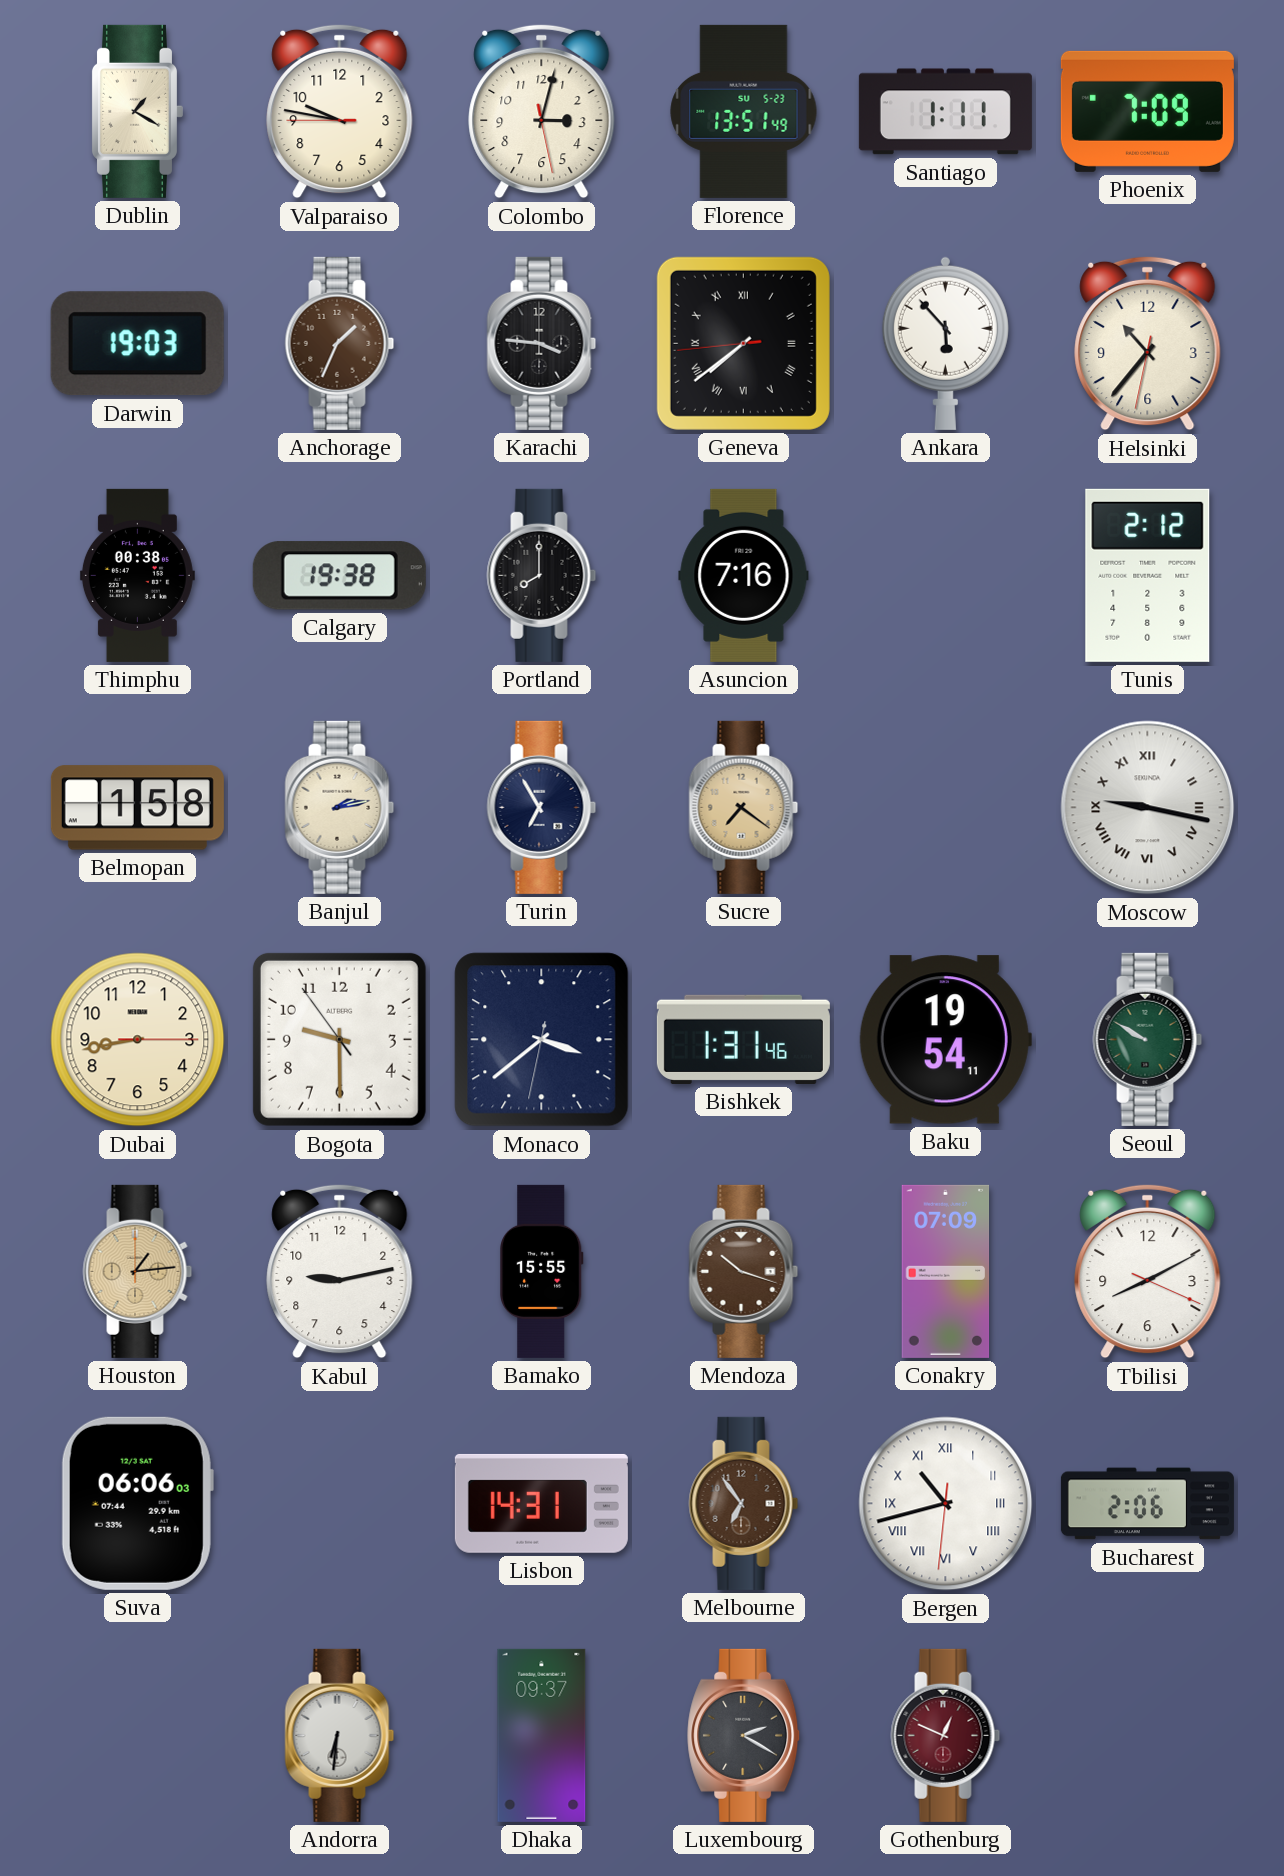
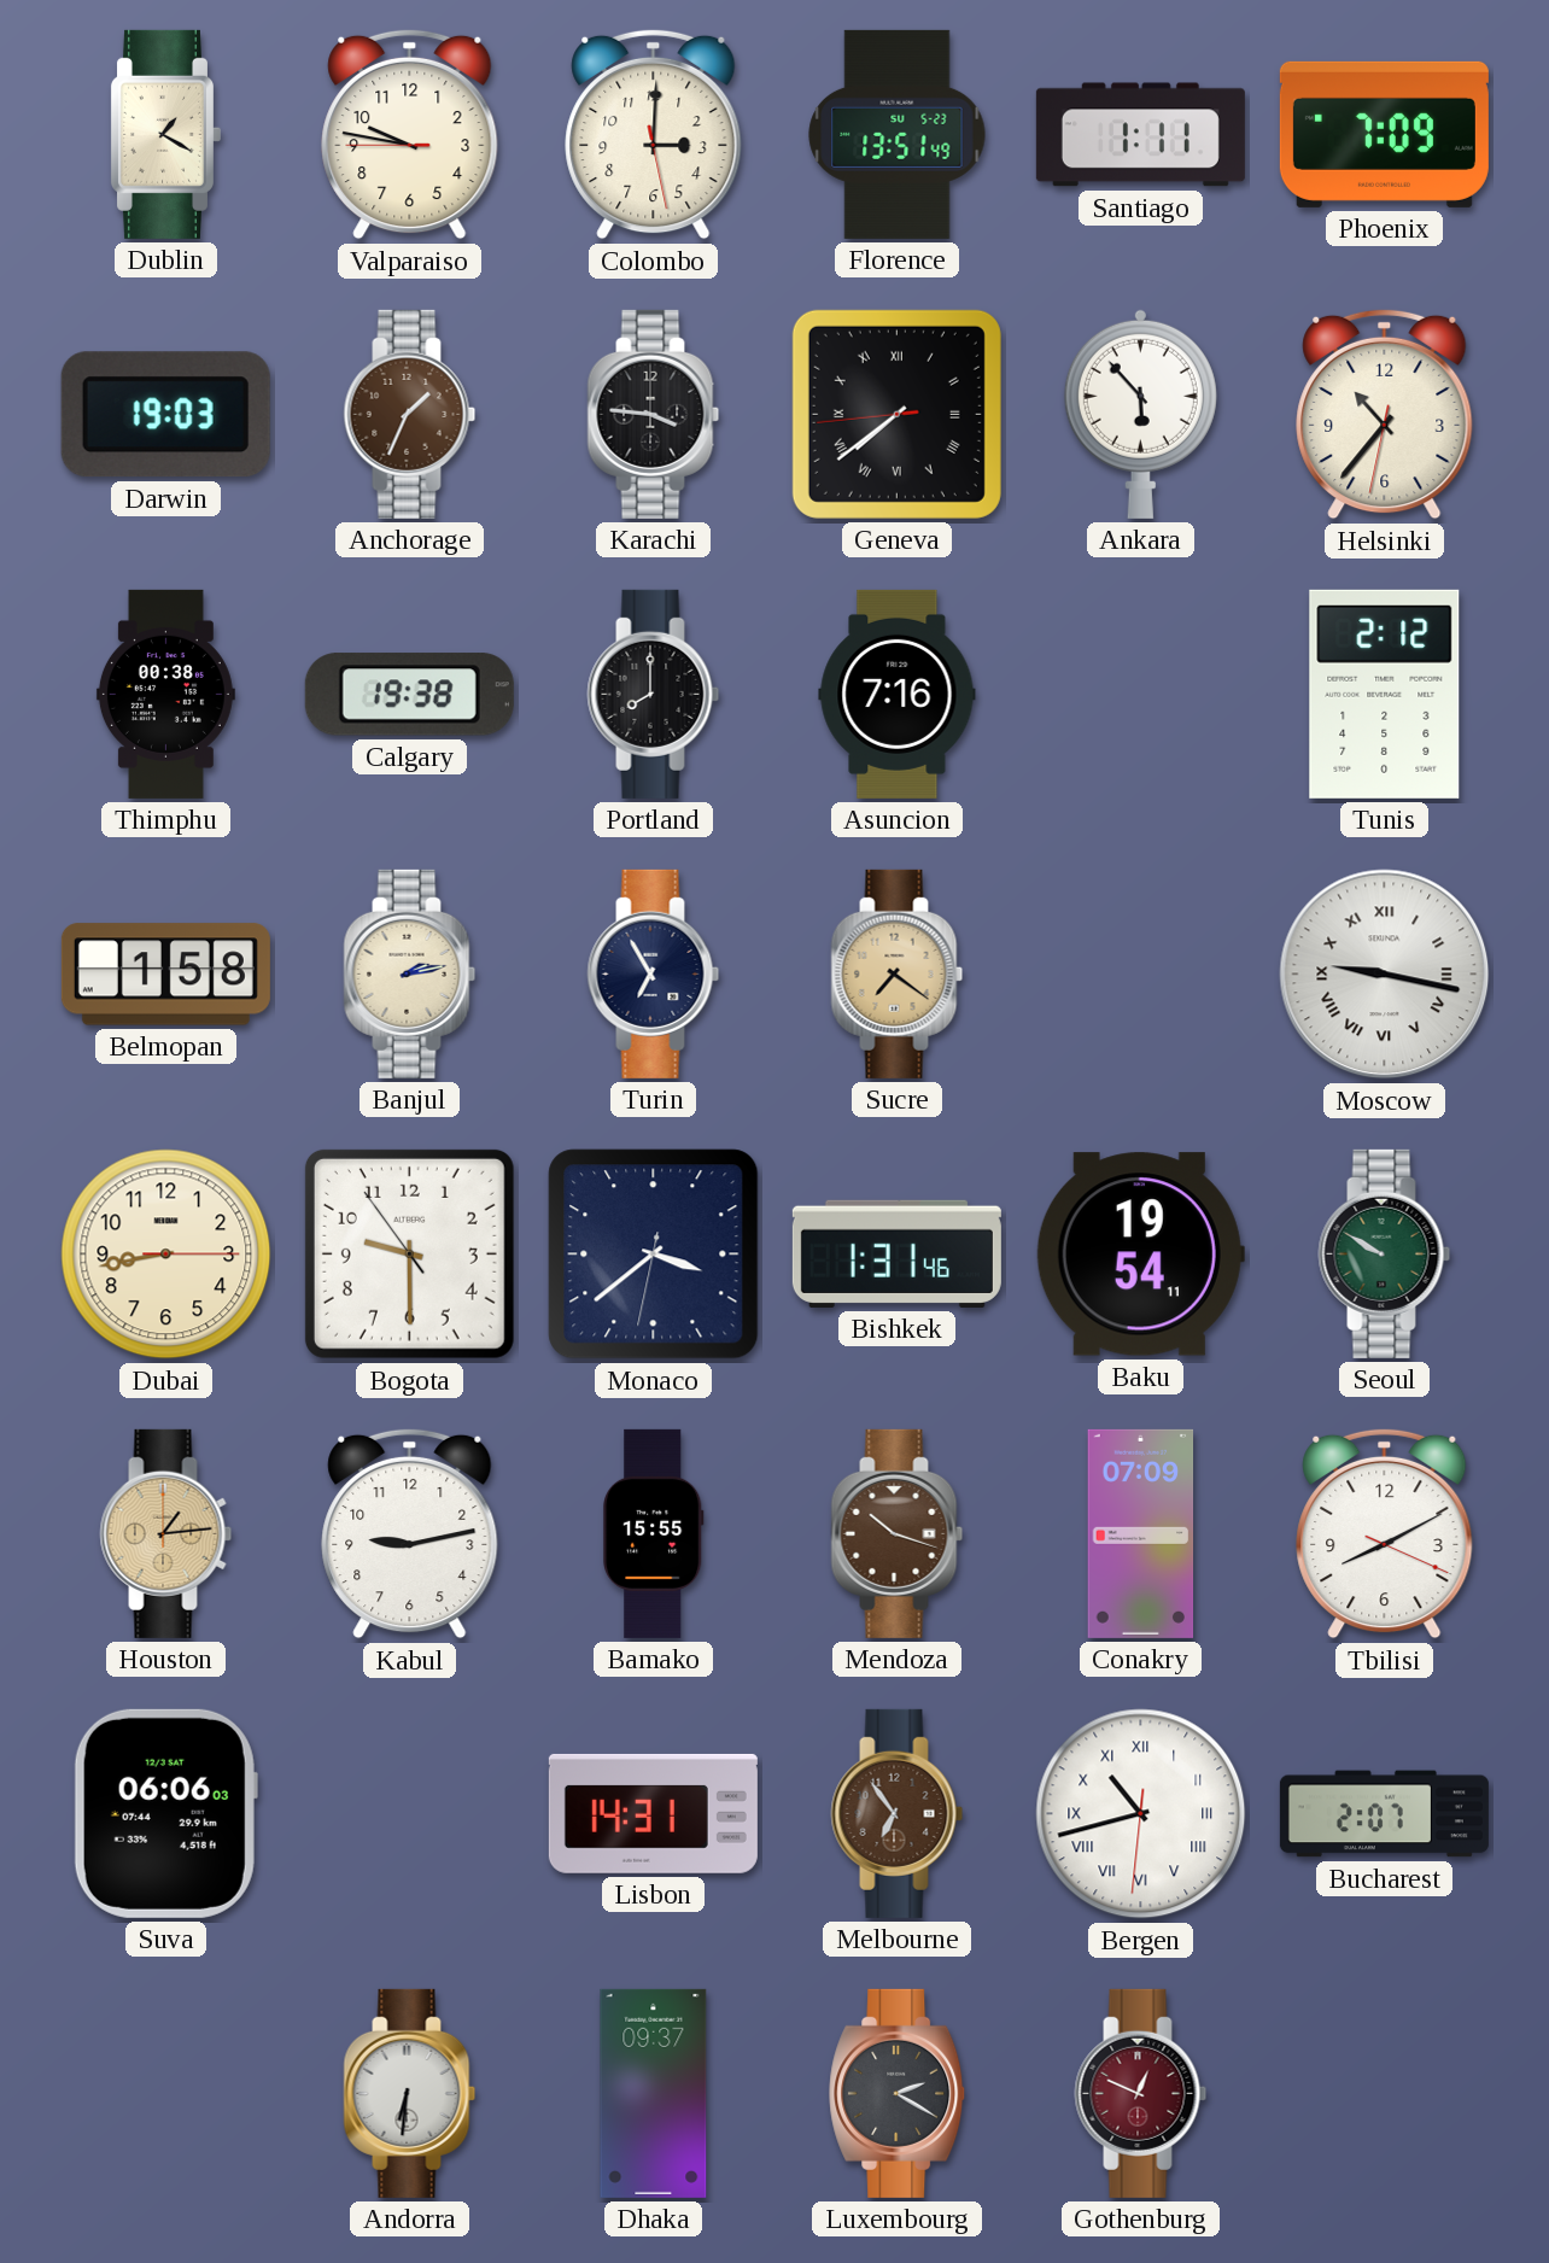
Colombo: 3:02 -> 3:00
Bucharest: 2:06 -> 2:07
